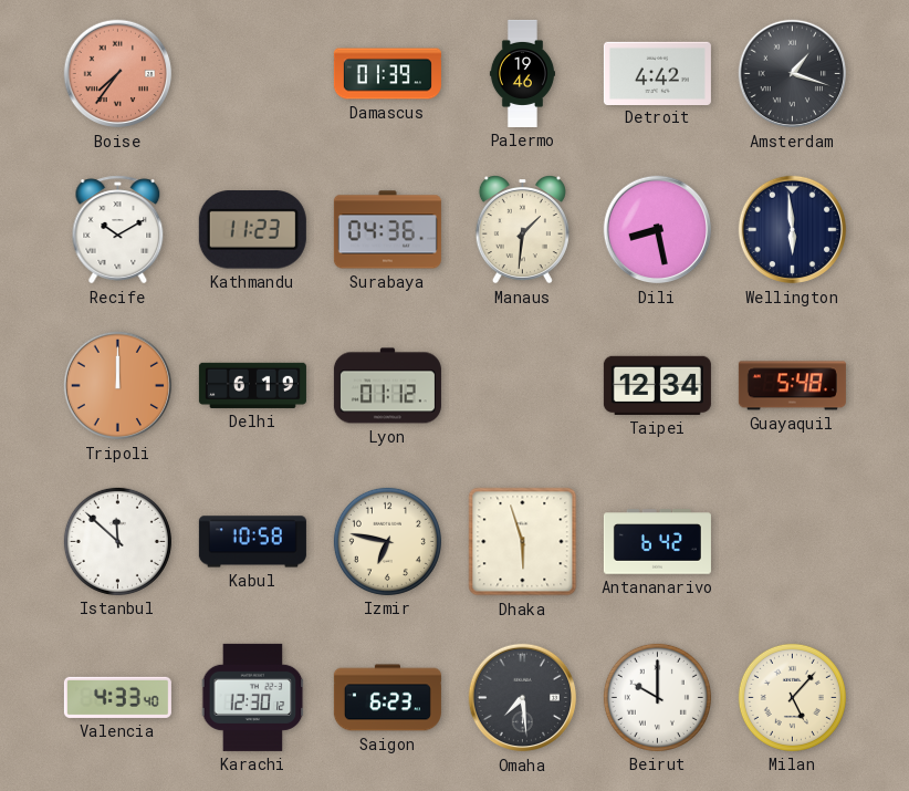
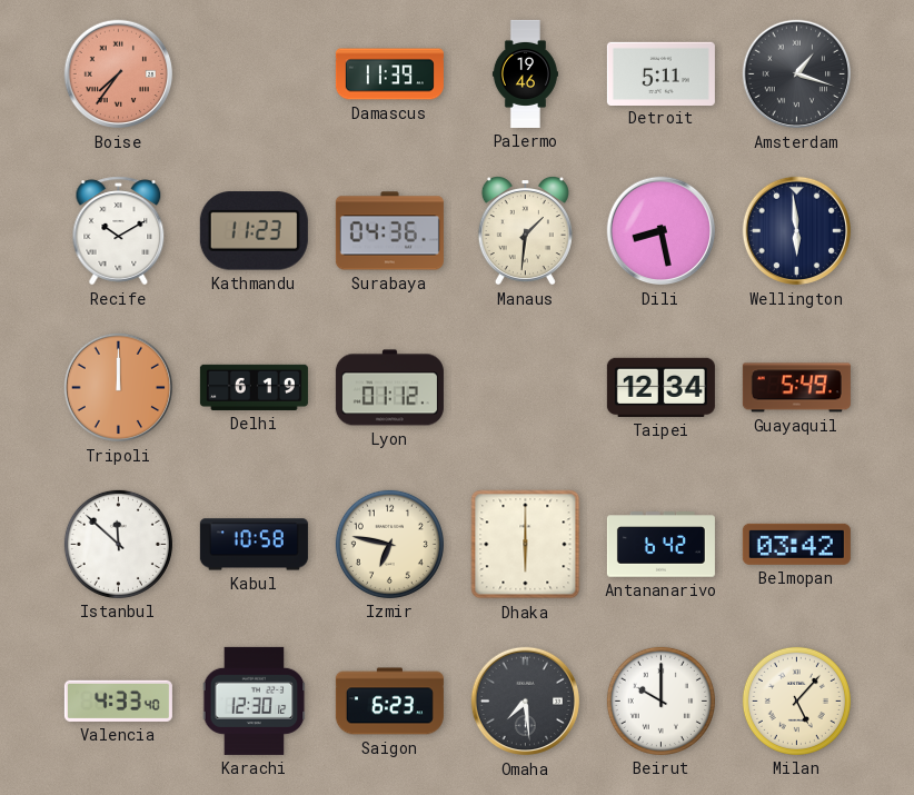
Damascus: 01:39 -> 11:39
Detroit: 4:42 -> 5:11
Guayaquil: 5:48 -> 5:49
Dhaka: 5:57 -> 6:00
Belmopan: none -> 03:42
